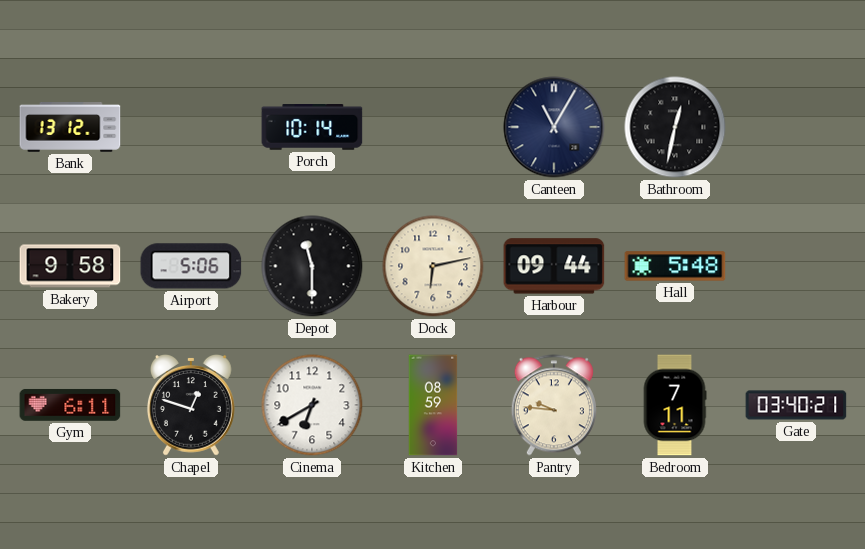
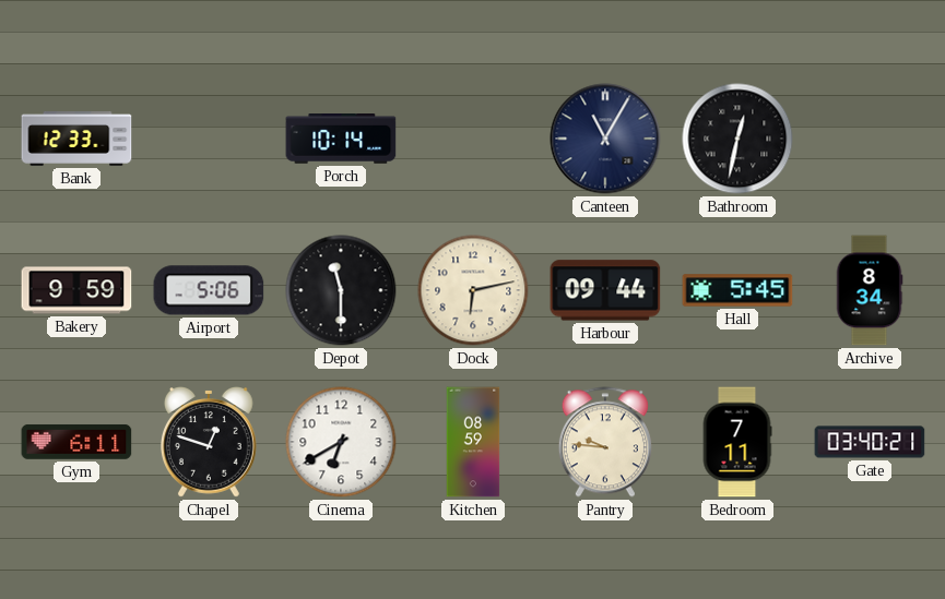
Bank: 13:12 -> 12:33
Bakery: 9:58 -> 9:59
Hall: 5:48 -> 5:45
Archive: none -> 8:34
